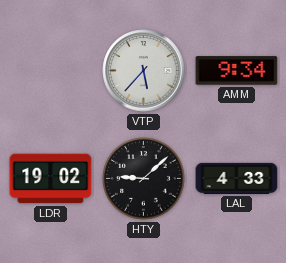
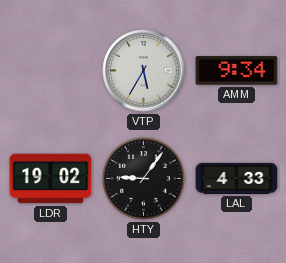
VTP: 5:37 -> 5:35
HTY: 9:08 -> 9:06
